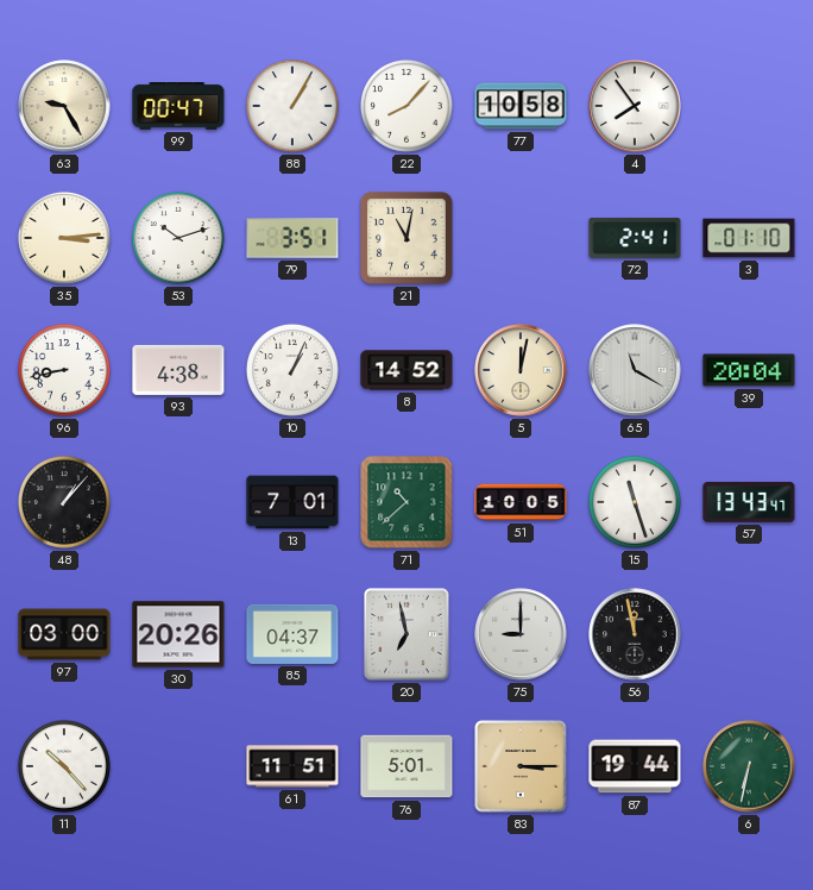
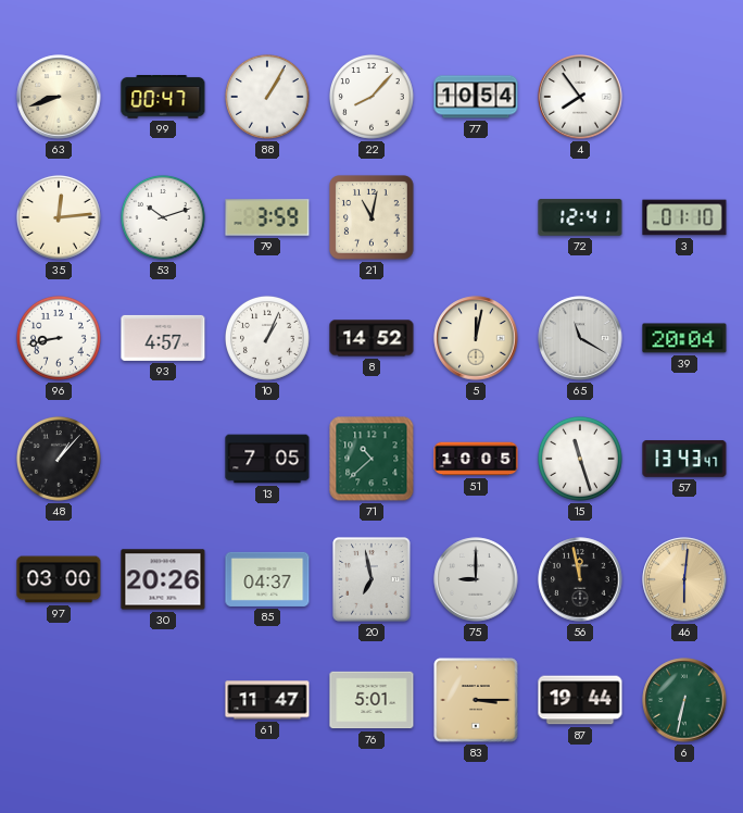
63: 9:25 -> 8:42
77: 10:58 -> 10:54
35: 3:14 -> 12:14
79: 3:51 -> 3:59
72: 2:41 -> 12:41
93: 4:38 -> 4:57
13: 7:01 -> 7:05
46: none -> 6:01
11: 10:23 -> none
61: 11:51 -> 11:47
